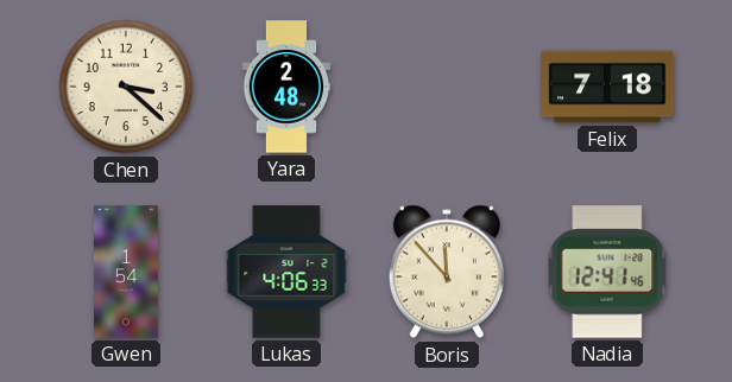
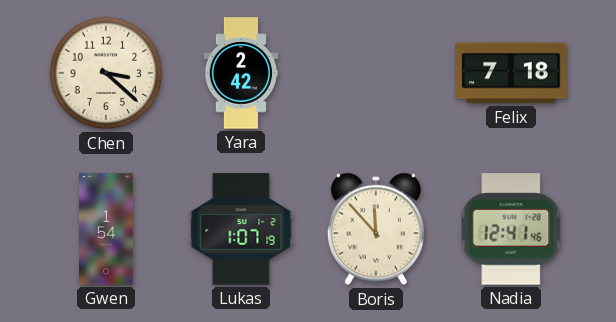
Yara: 2:48 -> 2:42
Lukas: 4:06 -> 1:07
